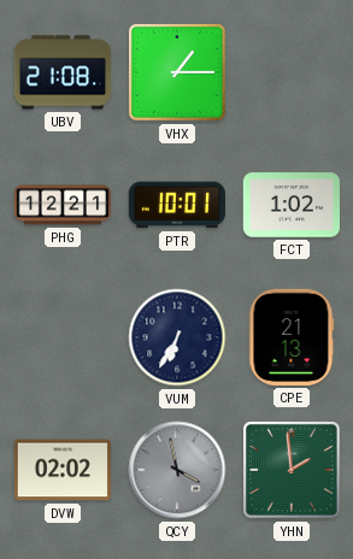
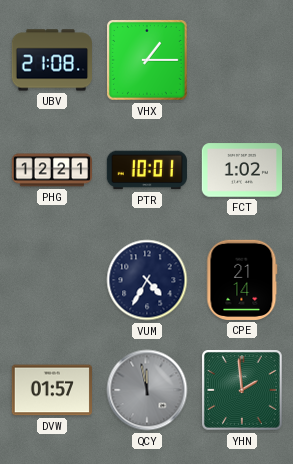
VUM: 6:35 -> 4:35
CPE: 21:13 -> 21:14
DVW: 02:02 -> 01:57
QCY: 3:58 -> 11:58
